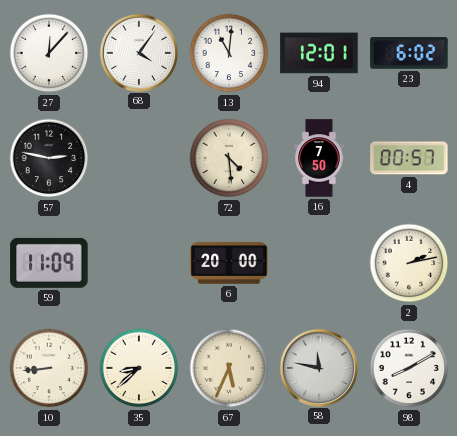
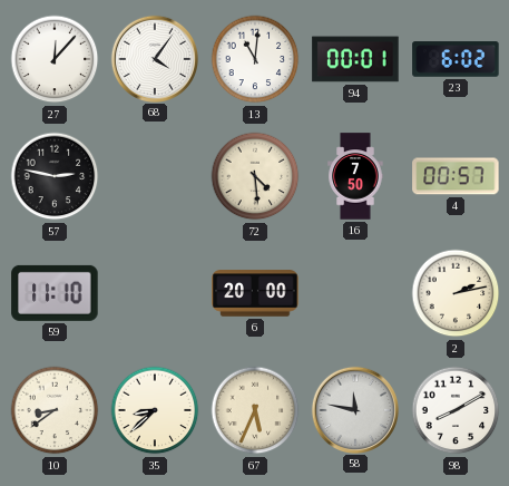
94: 12:01 -> 00:01
59: 11:09 -> 11:10
10: 8:44 -> 8:39
